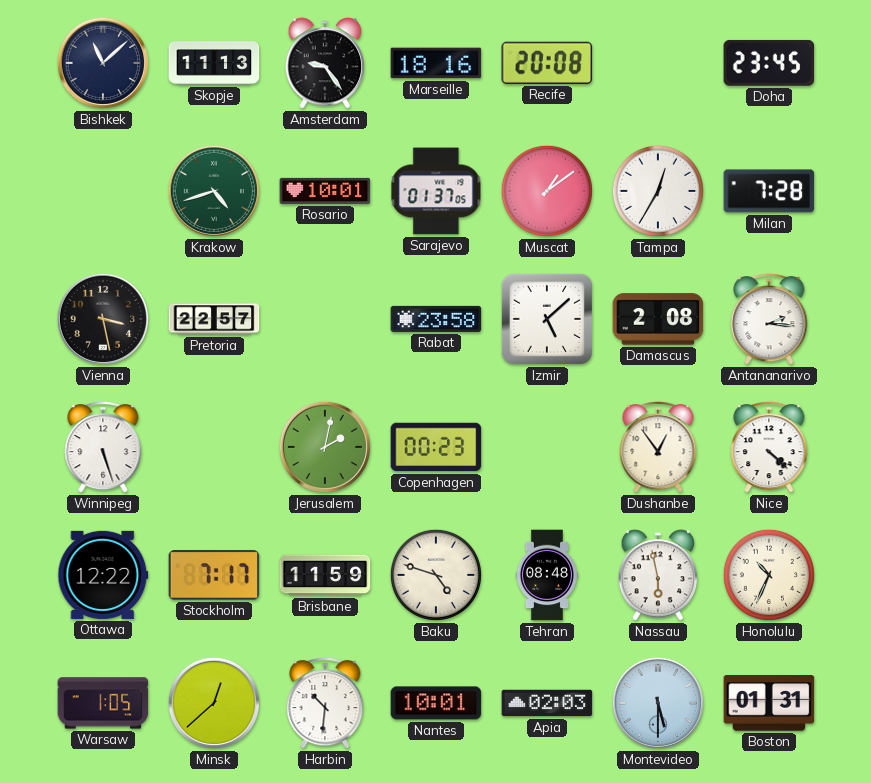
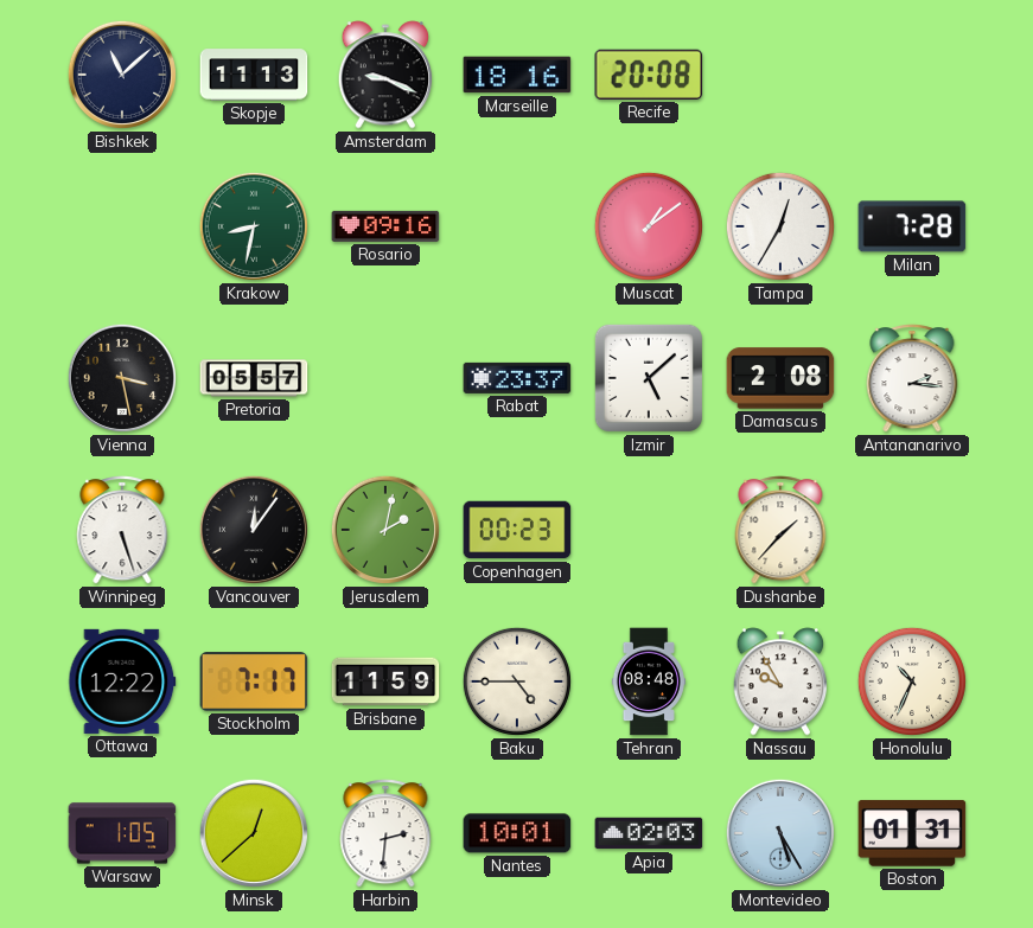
Amsterdam: 9:24 -> 9:19
Doha: 23:45 -> none
Krakow: 4:42 -> 8:32
Rosario: 10:01 -> 09:16
Sarajevo: 01:37 -> none
Pretoria: 22:57 -> 05:57
Rabat: 23:58 -> 23:37
Vancouver: none -> 12:06
Dushanbe: 12:54 -> 1:37
Nice: 4:22 -> none
Baku: 4:48 -> 4:45
Nassau: 5:58 -> 9:55
Harbin: 10:31 -> 2:31
Montevideo: 5:30 -> 5:25
